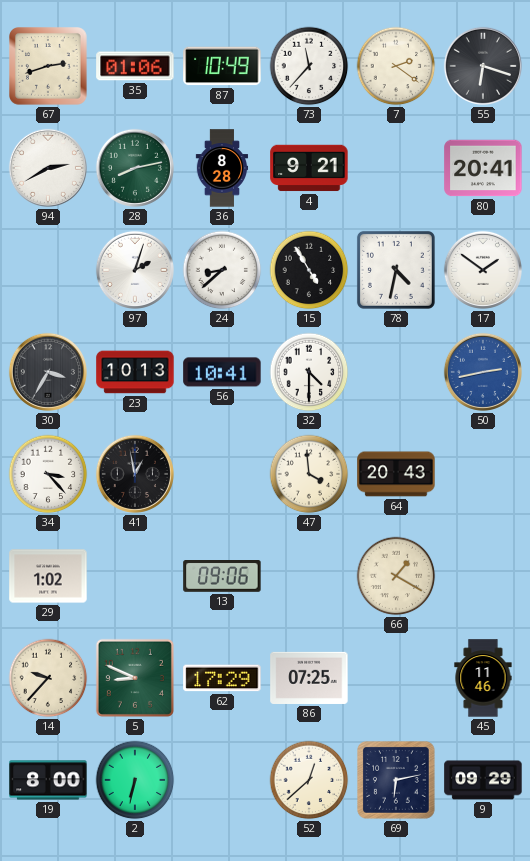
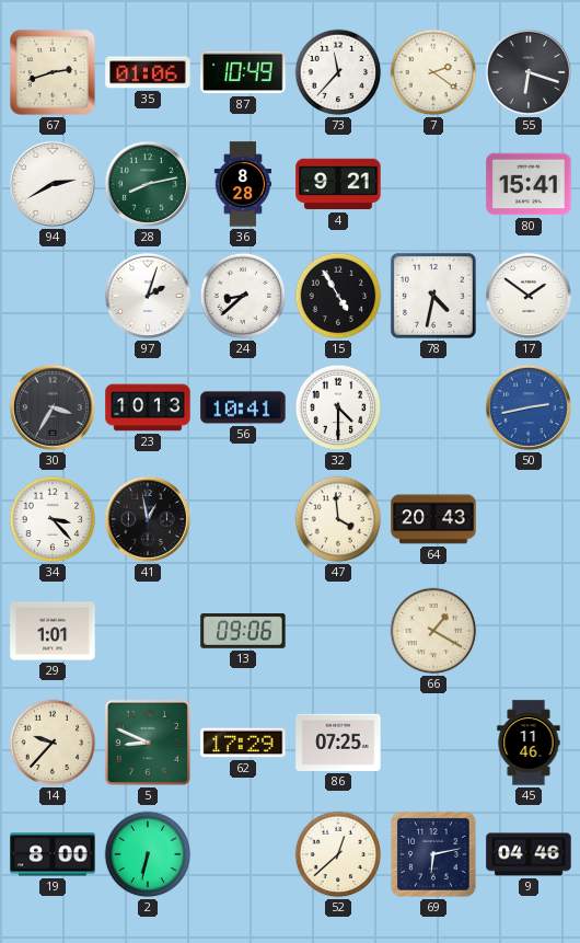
80: 20:41 -> 15:41
29: 1:02 -> 1:01
9: 09:29 -> 04:46
